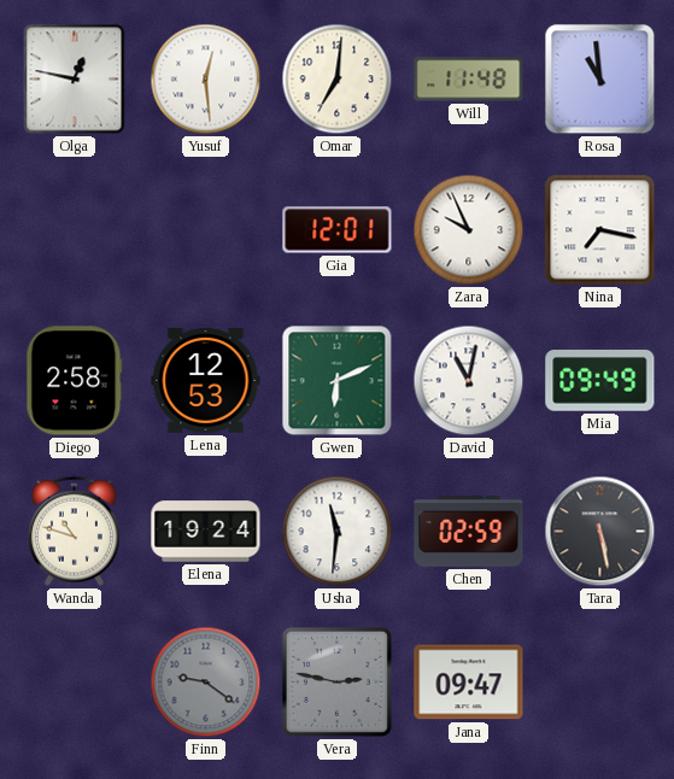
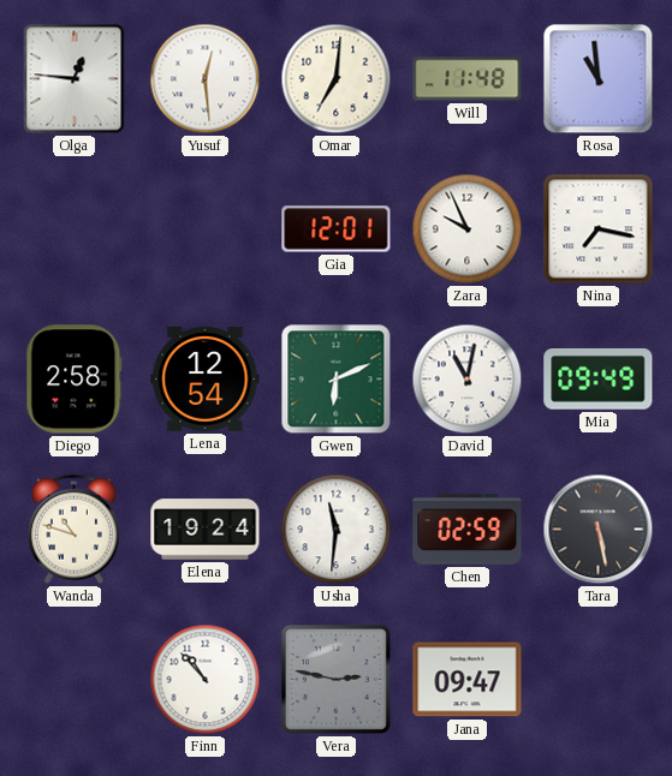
Olga: 12:47 -> 12:46
Lena: 12:53 -> 12:54
Finn: 9:21 -> 10:53
Finn dial: grey -> white
